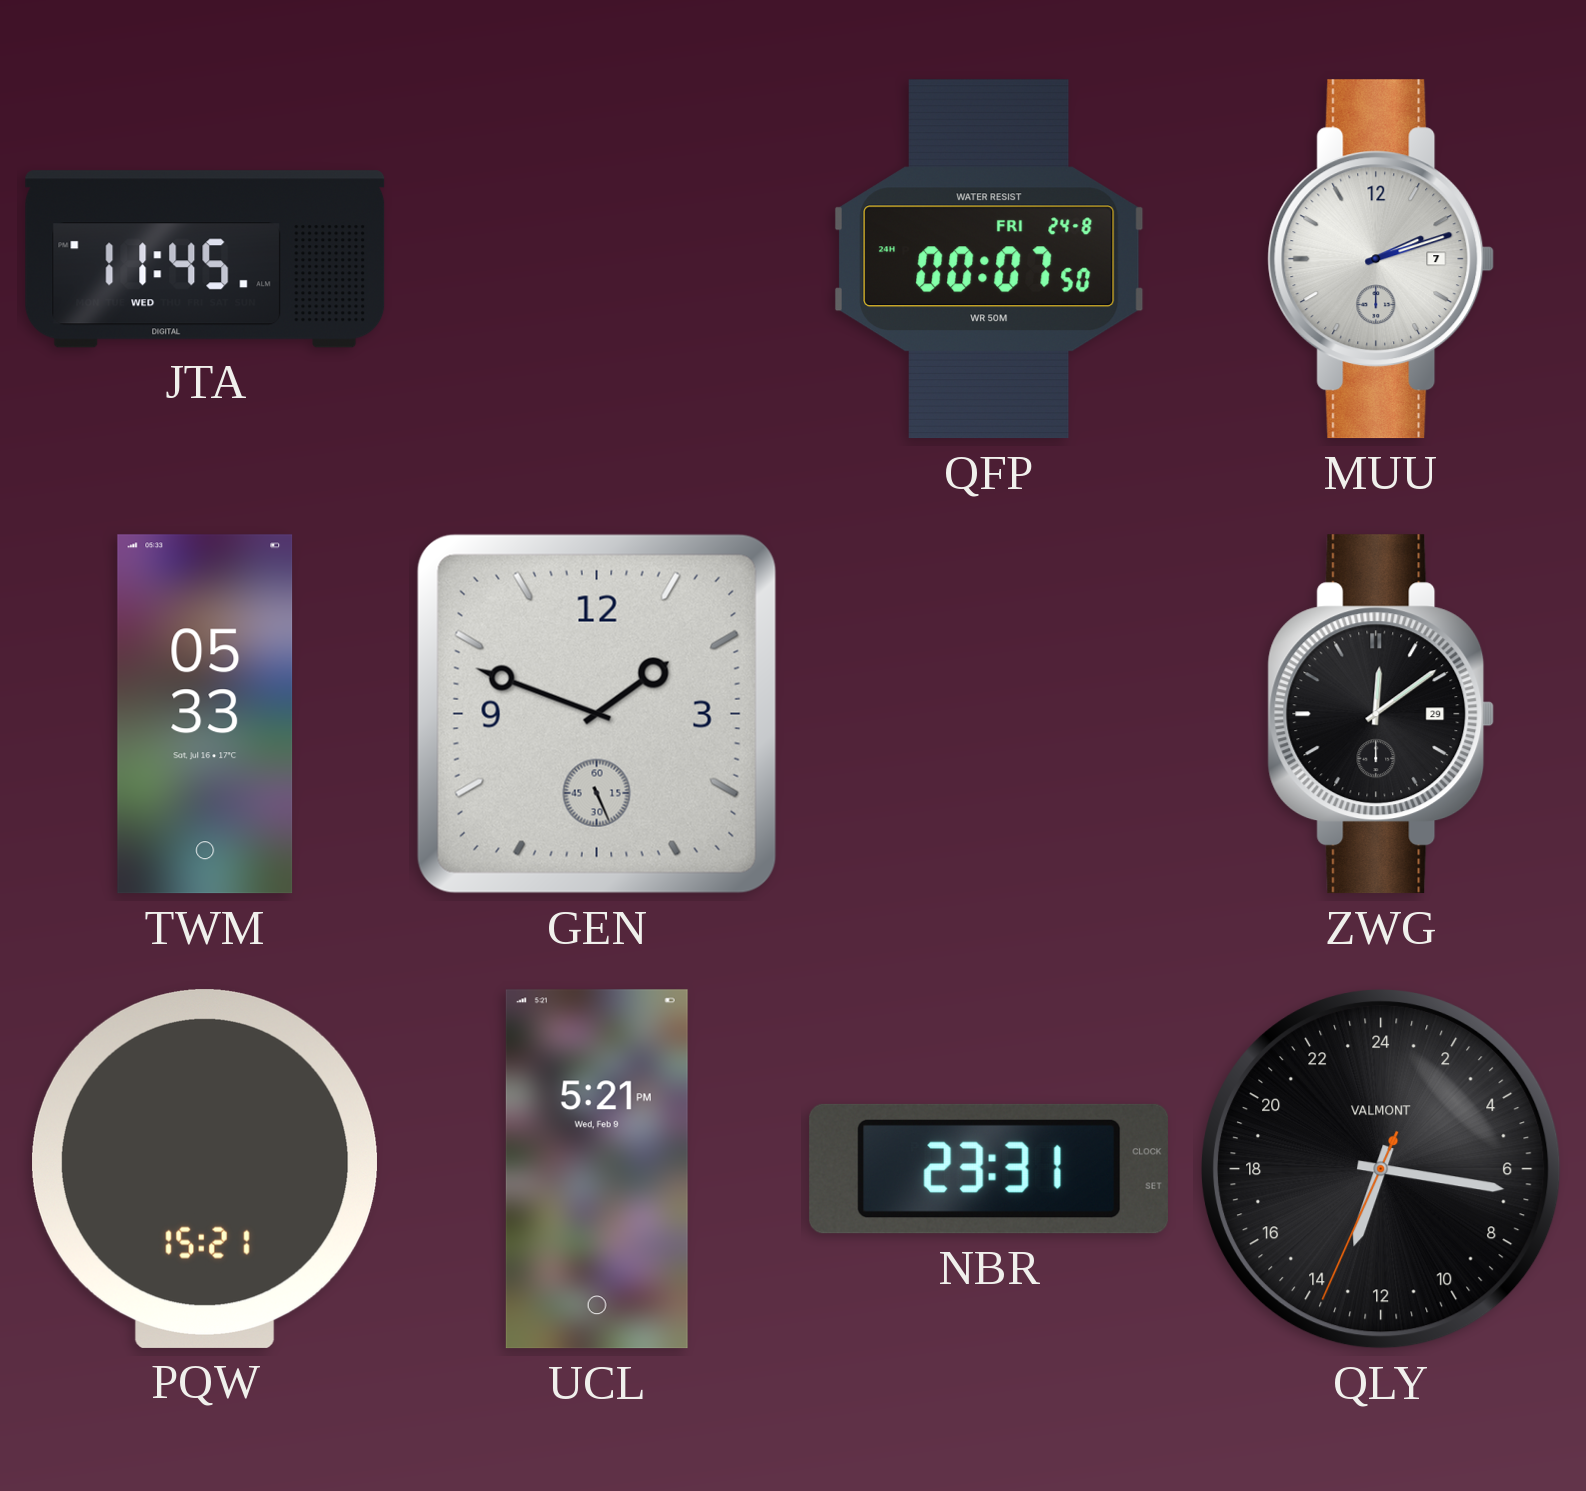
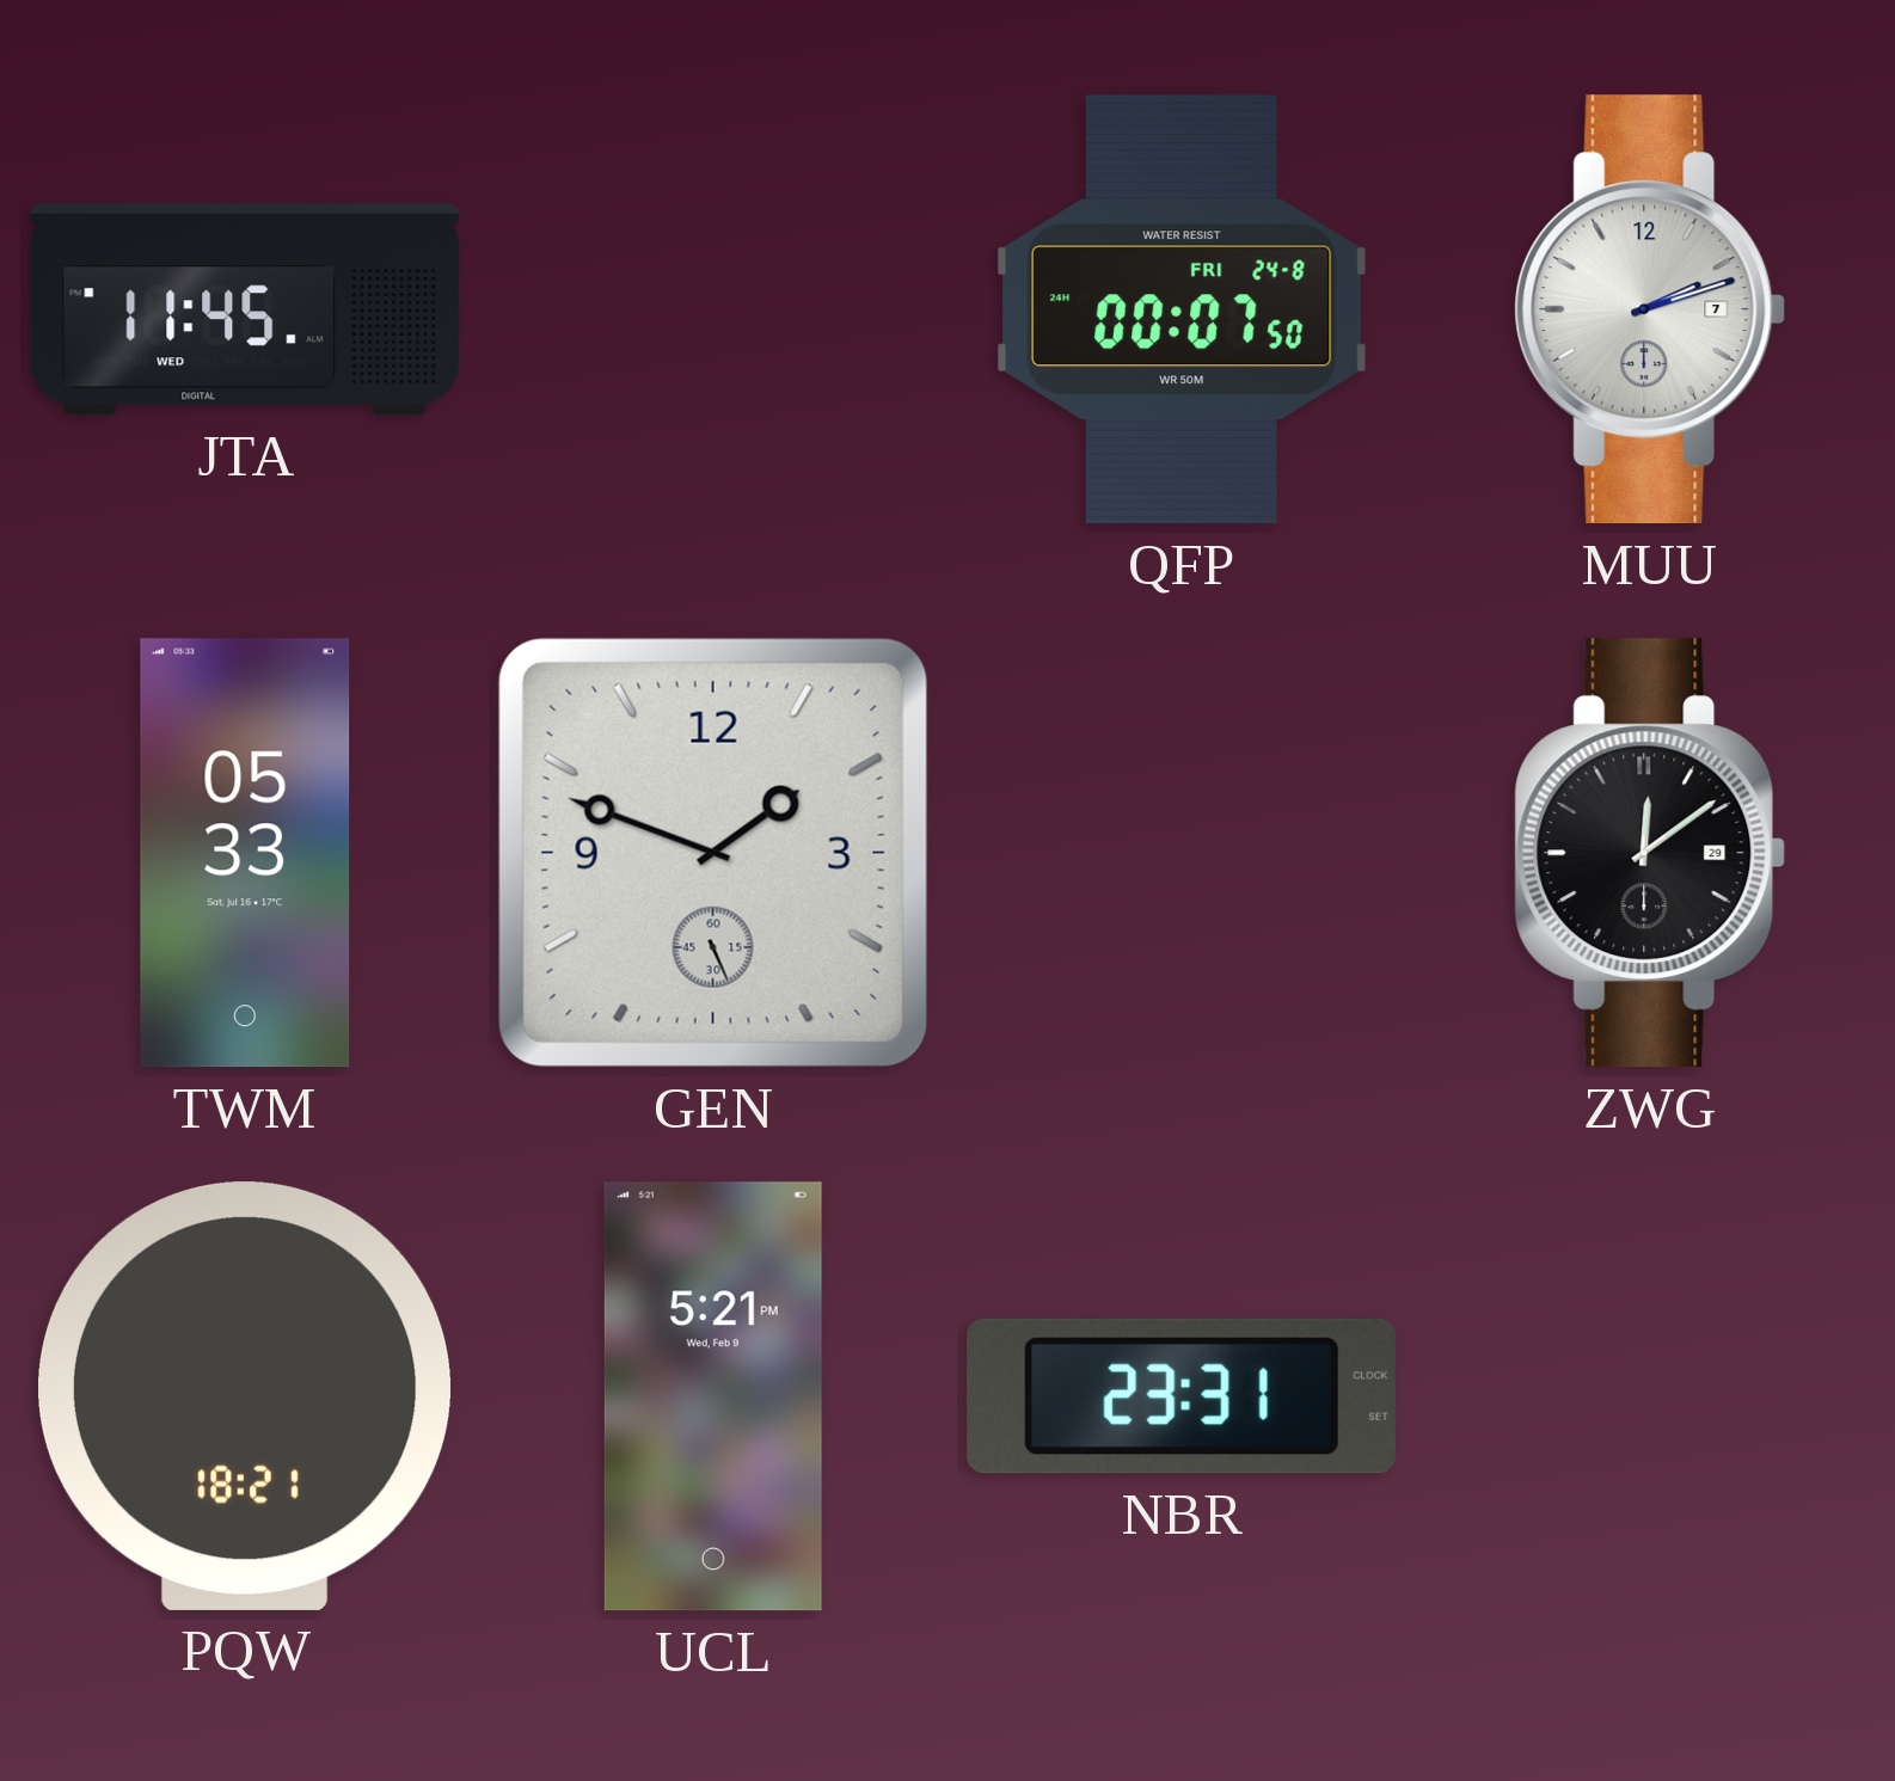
PQW: 15:21 -> 18:21
QLY: 13:16 -> none
